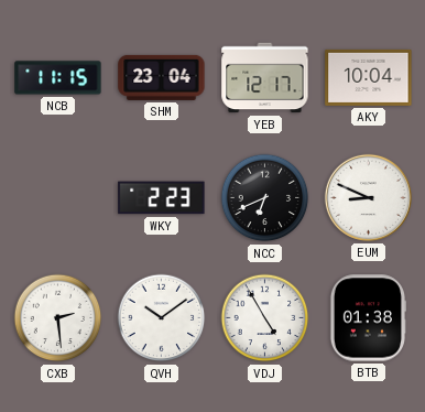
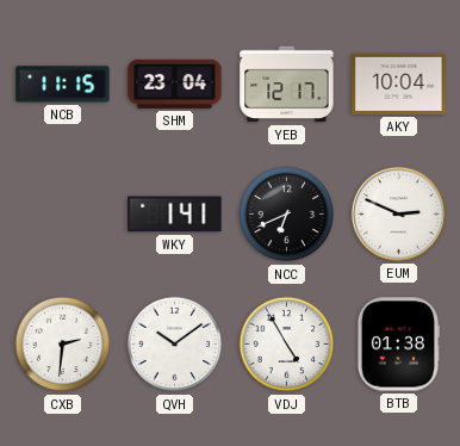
WKY: 2:23 -> 1:41
EUM: 8:49 -> 2:49
CXB: 2:29 -> 2:31
